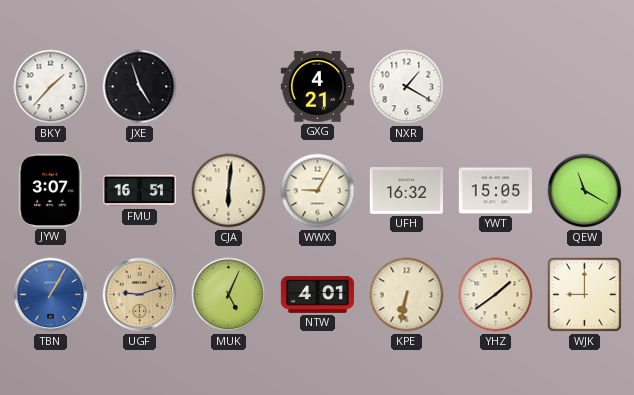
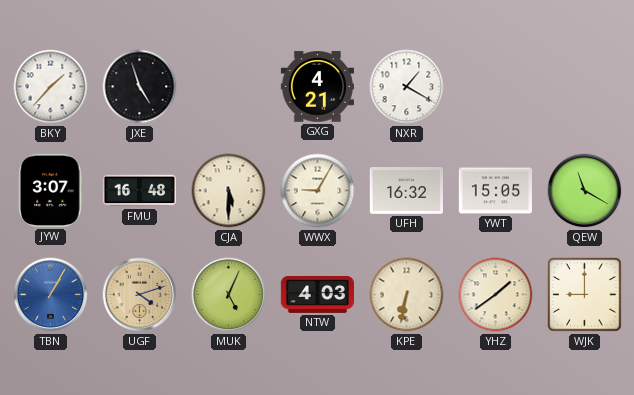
FMU: 16:51 -> 16:48
CJA: 6:01 -> 5:30
UGF: 9:12 -> 4:12
NTW: 4:01 -> 4:03
